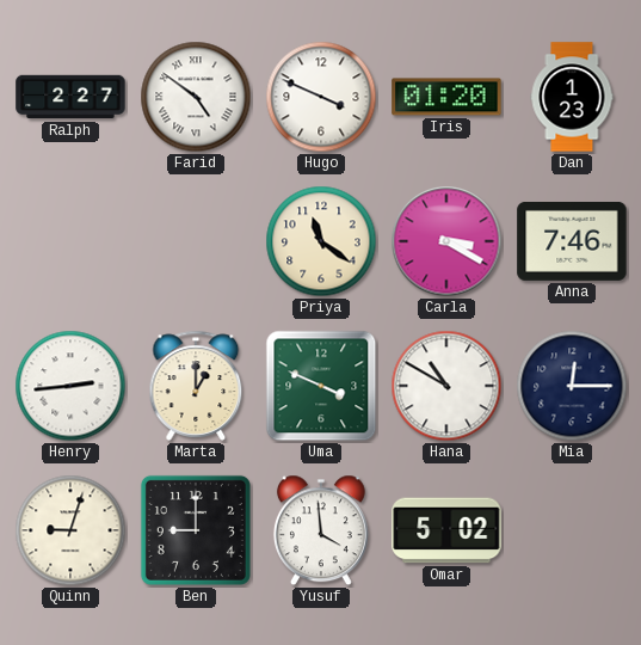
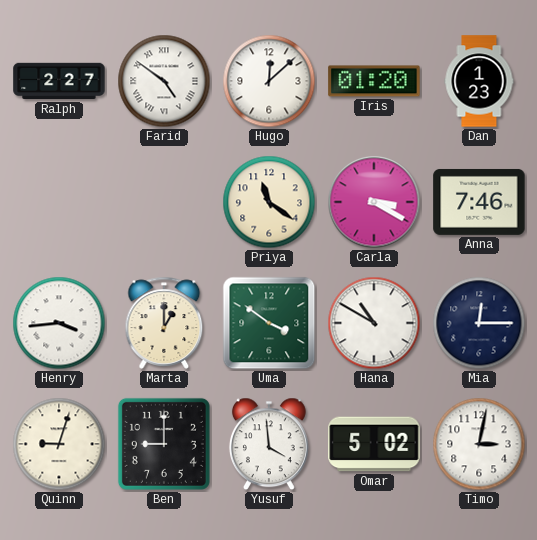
Hugo: 3:49 -> 12:08
Henry: 2:44 -> 3:44
Uma: 3:49 -> 3:51
Timo: none -> 3:02
